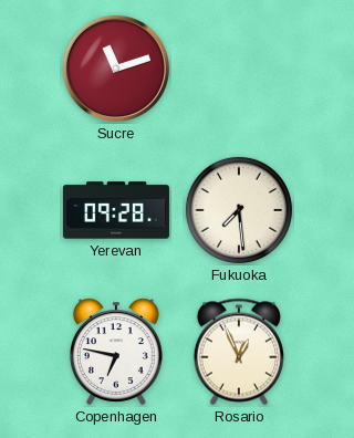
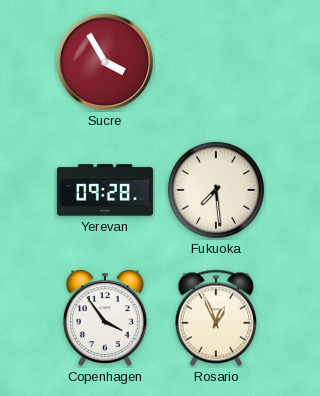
Sucre: 11:12 -> 3:55
Copenhagen: 6:47 -> 3:54
